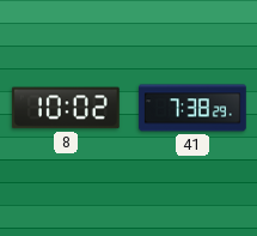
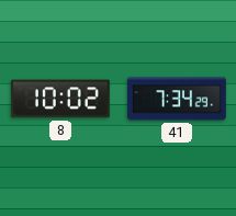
41: 7:38 -> 7:34
